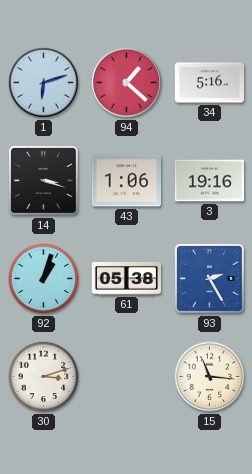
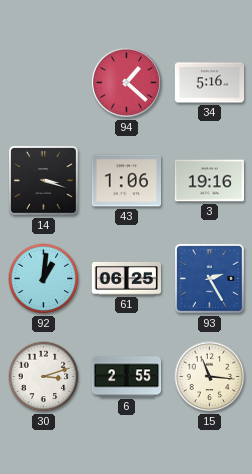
1: 6:12 -> none
92: 1:03 -> 1:01
61: 05:38 -> 06:25
6: none -> 2:55
